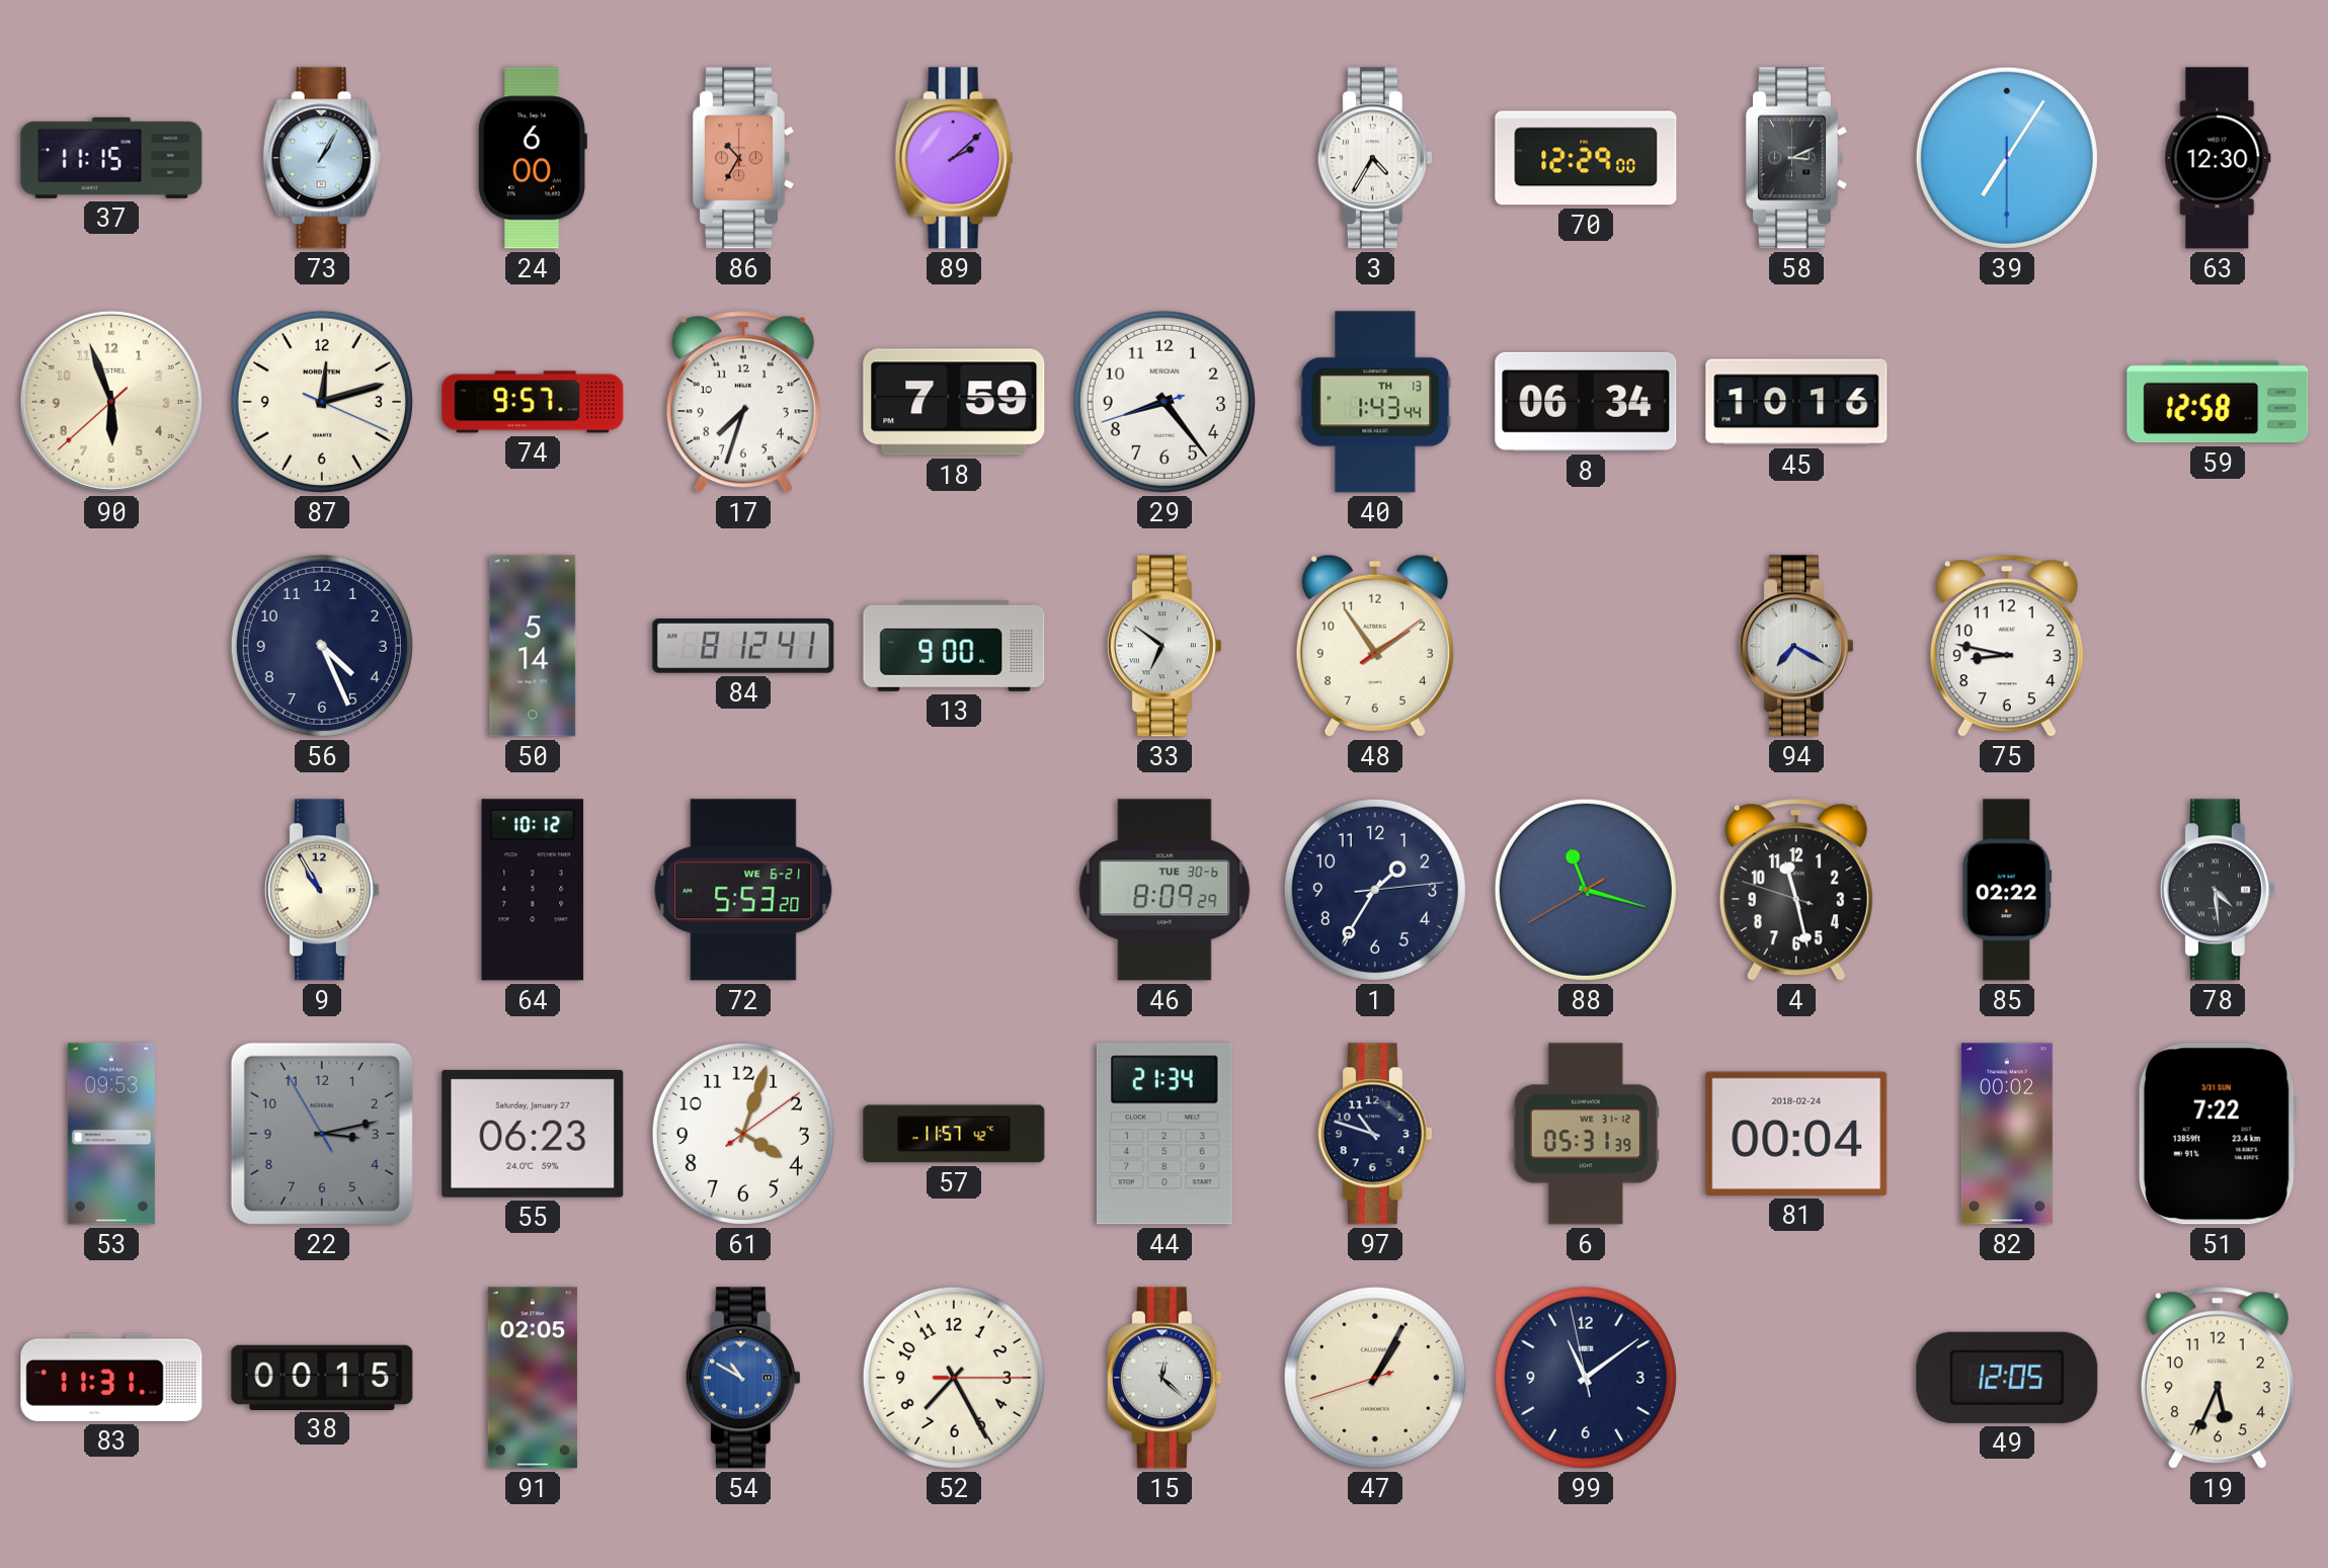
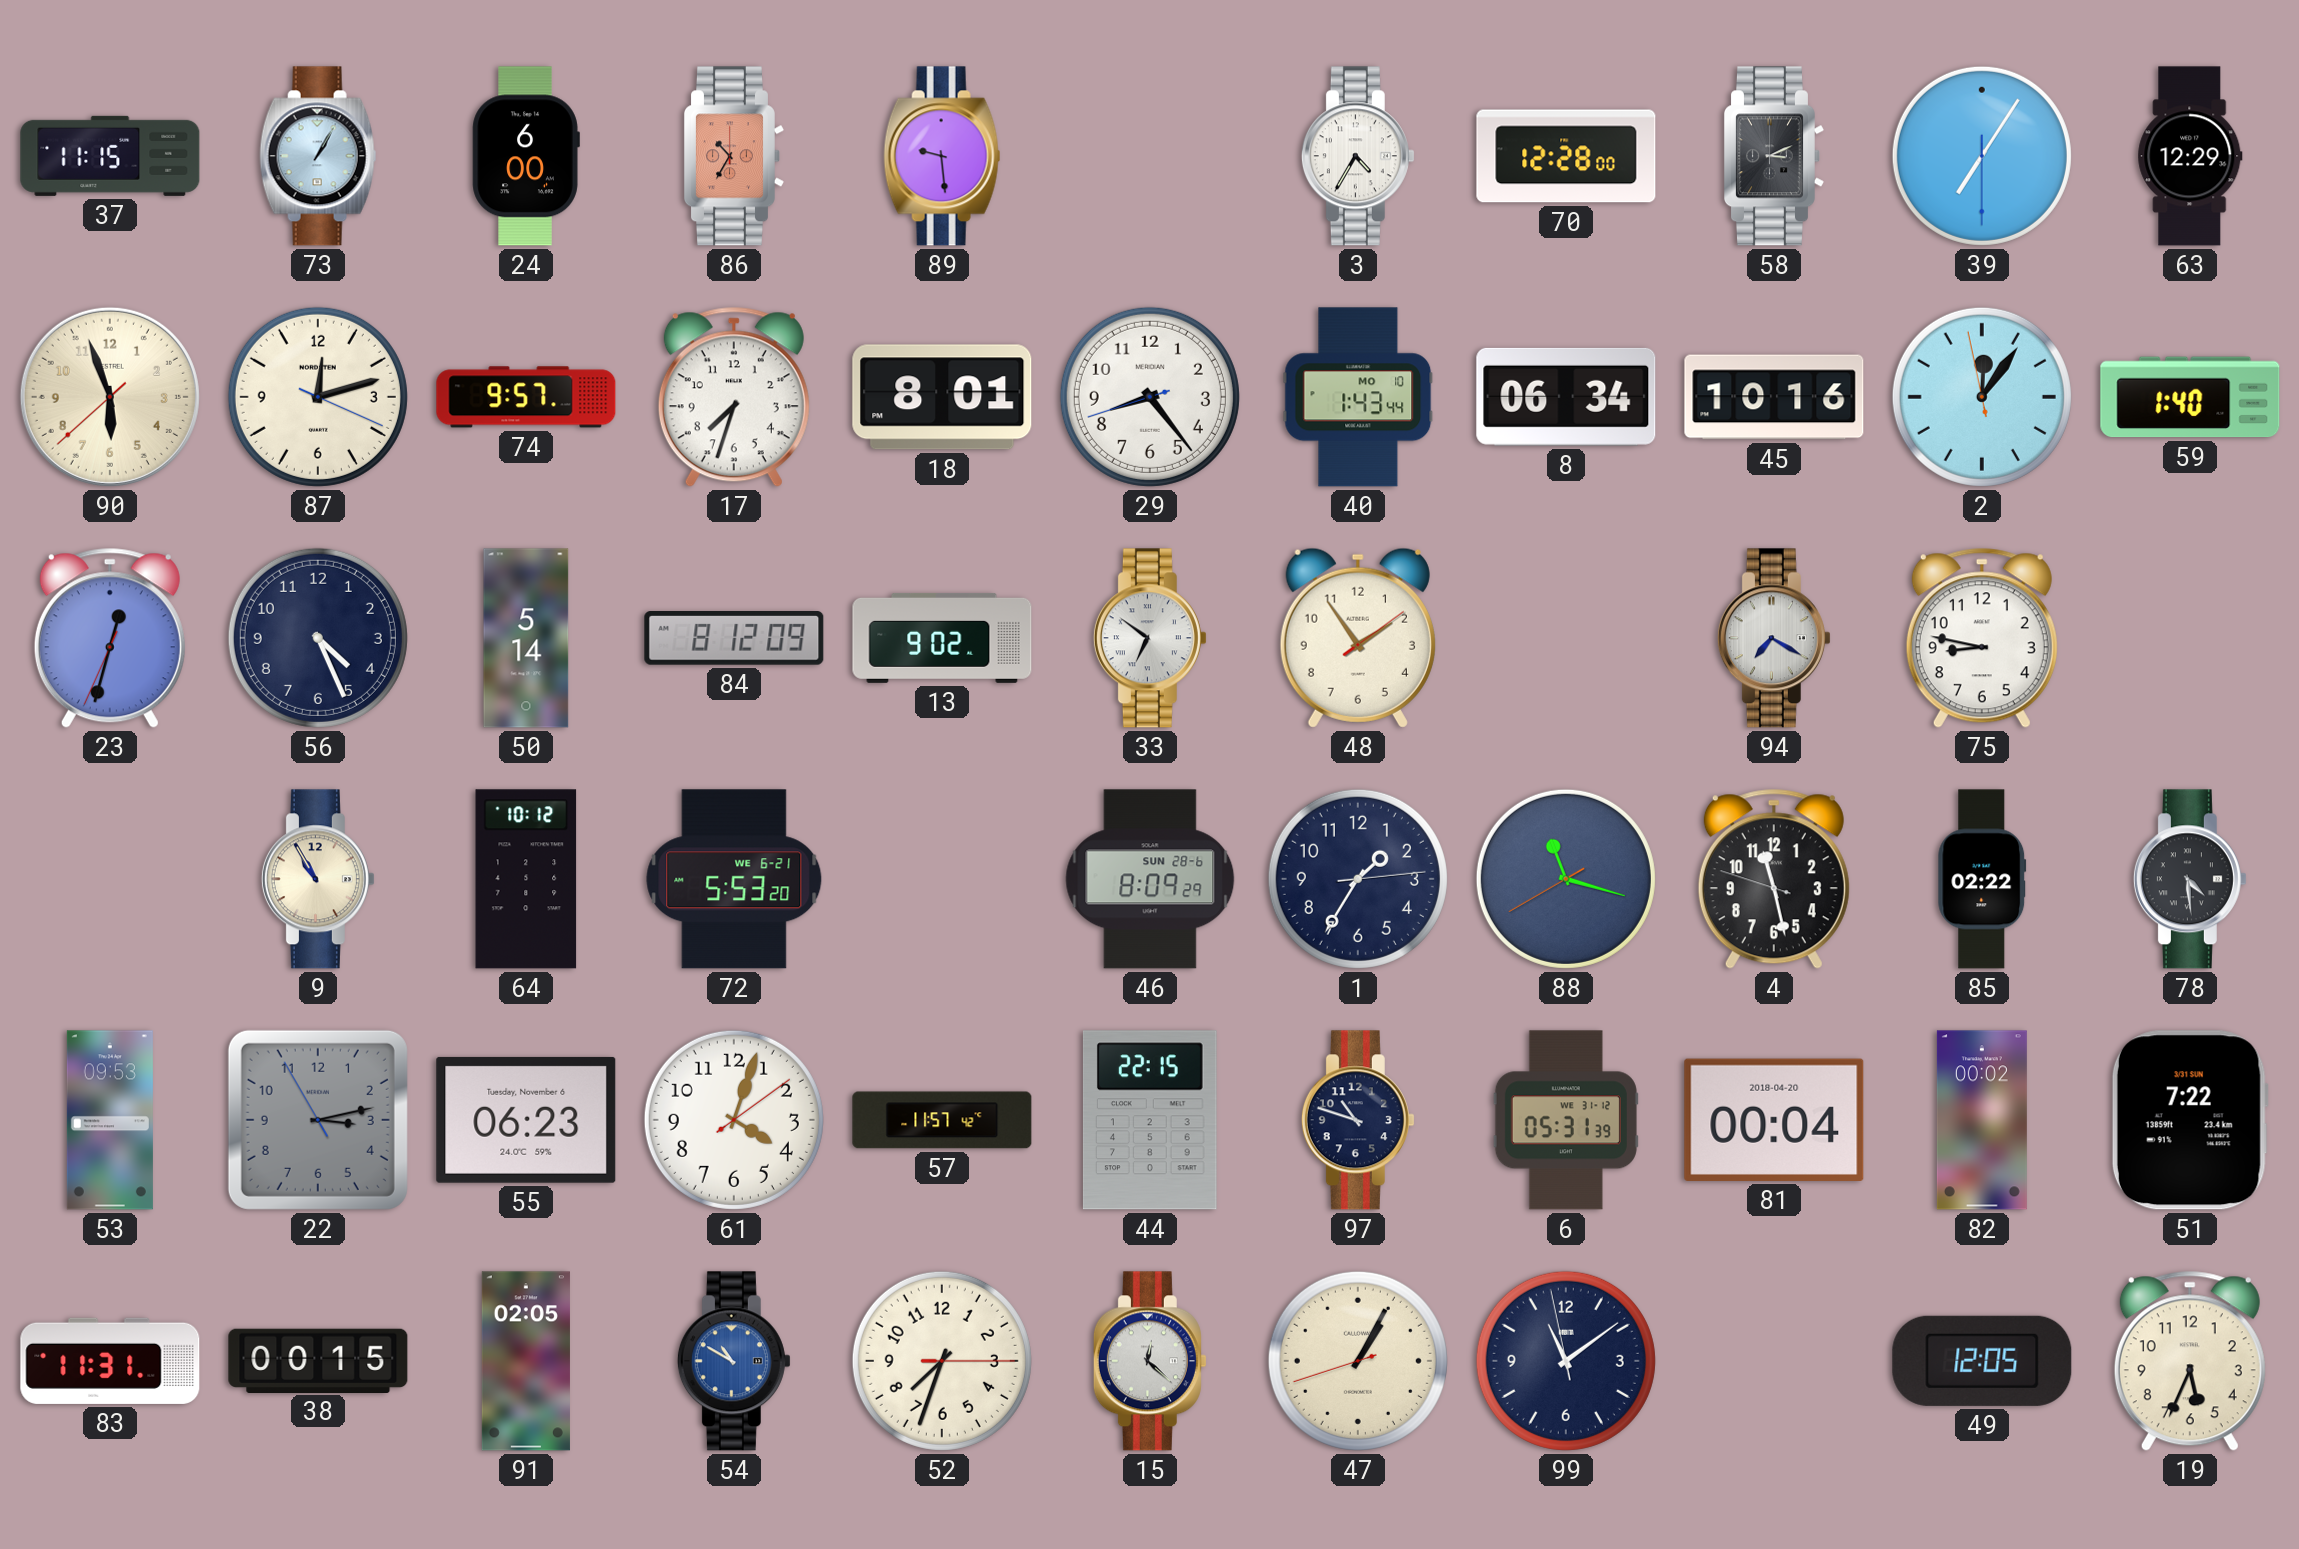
89: 2:08 -> 9:29
70: 12:29 -> 12:28
63: 12:30 -> 12:29
18: 7:59 -> 8:01
40 date: TH 13 -> MO 10
2: none -> 12:05
59: 12:58 -> 1:40
23: none -> 12:32
84: 8:12:41 -> 8:12:09
13: 9:00 -> 9:02
46 date: TUE 30-6 -> SUN 28-6
55 date: Saturday, January 27 -> Tuesday, November 6
44: 21:34 -> 22:15
81 date: 2018-02-24 -> 2018-04-20
52: 7:25 -> 7:33
